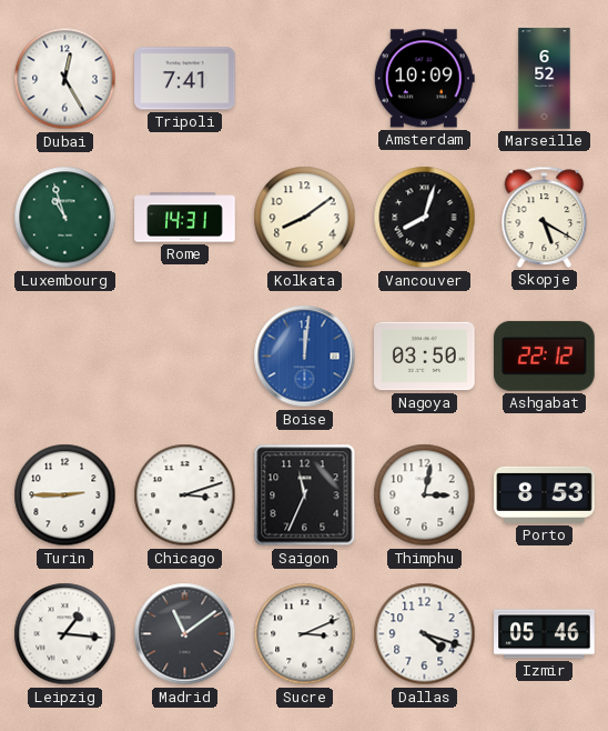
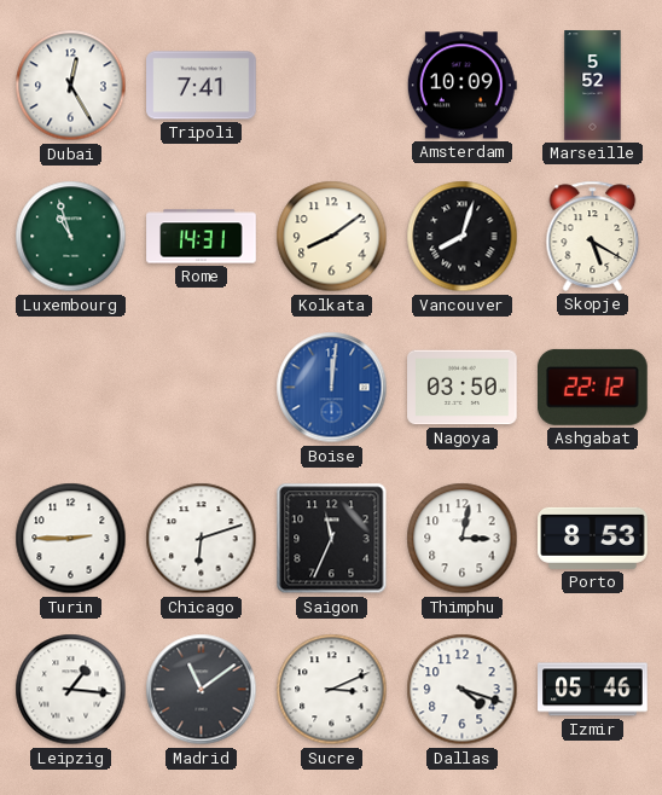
Marseille: 6:52 -> 5:52
Chicago: 3:12 -> 6:12
